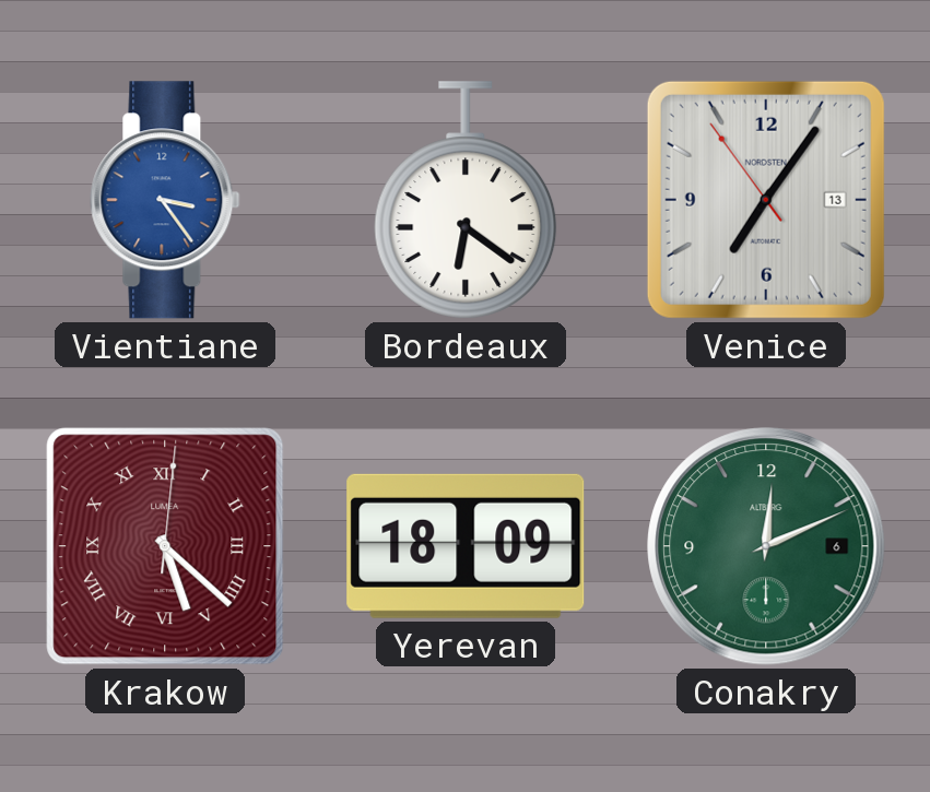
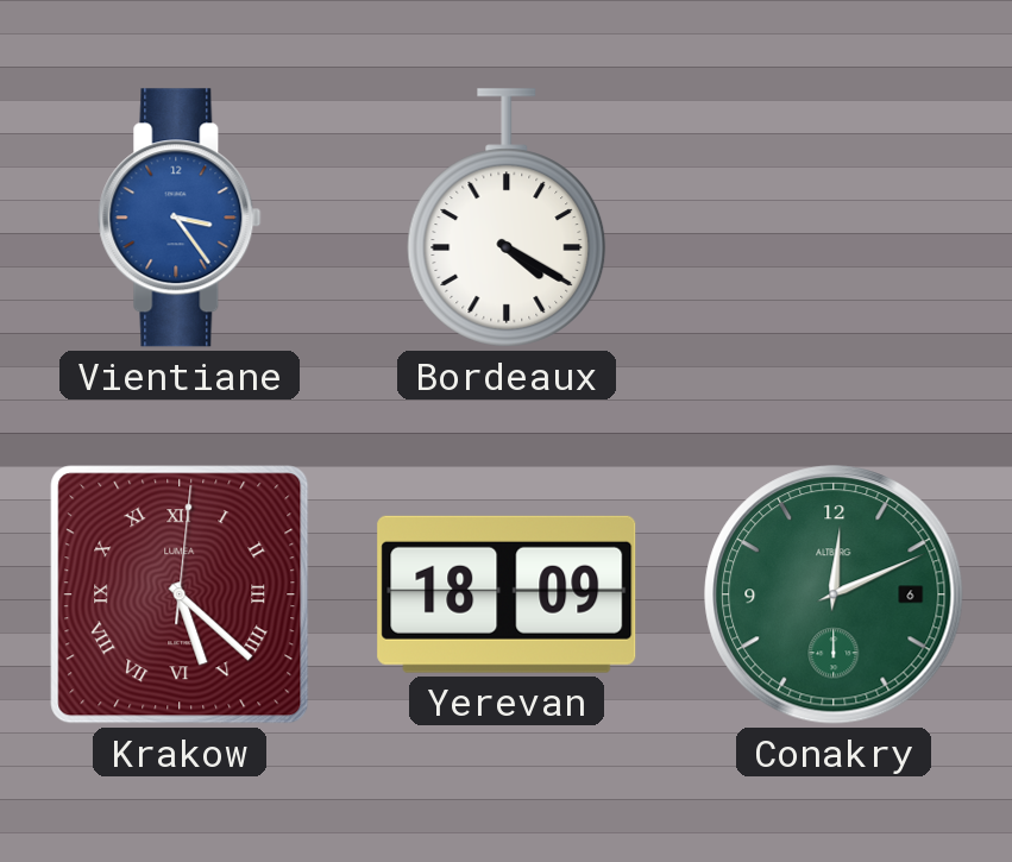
Bordeaux: 6:21 -> 4:20
Venice: 7:05 -> none
